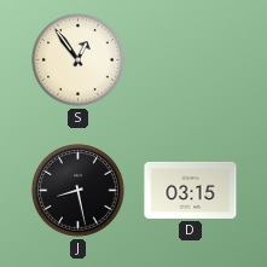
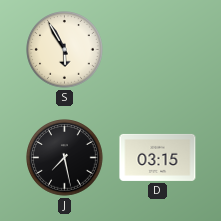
S: 12:54 -> 5:55
J: 8:28 -> 7:28
